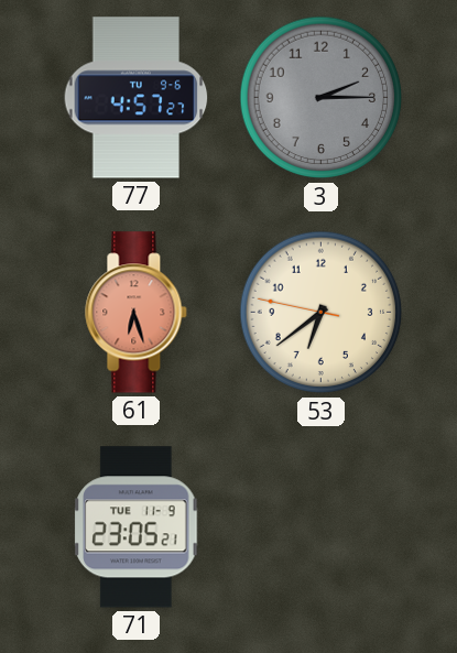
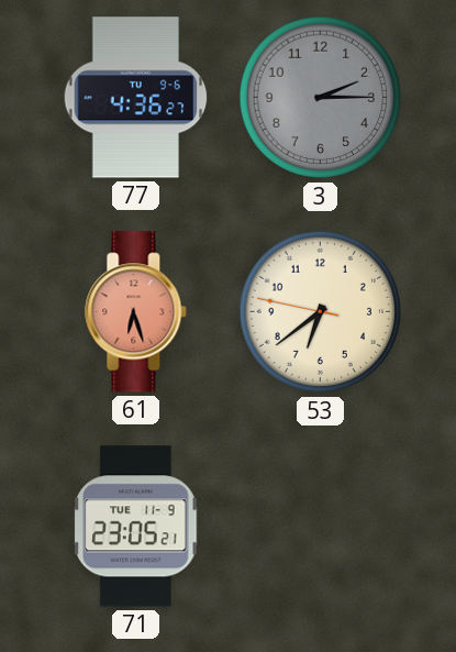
77: 4:57 -> 4:36
